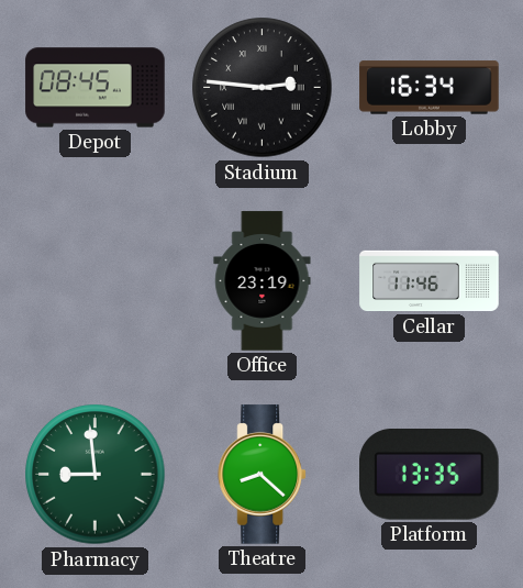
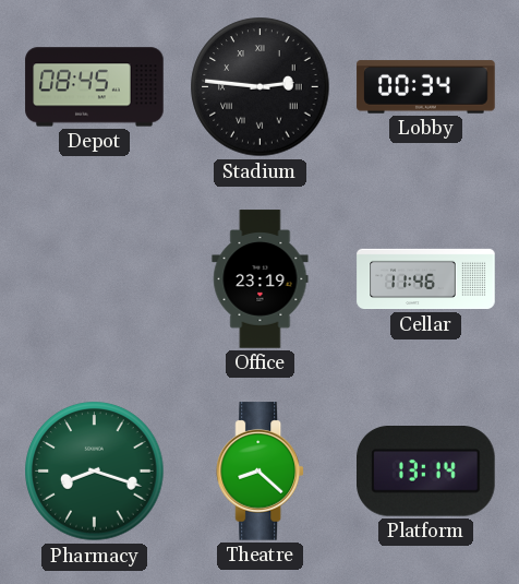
Lobby: 16:34 -> 00:34
Pharmacy: 8:59 -> 8:18
Platform: 13:35 -> 13:14
